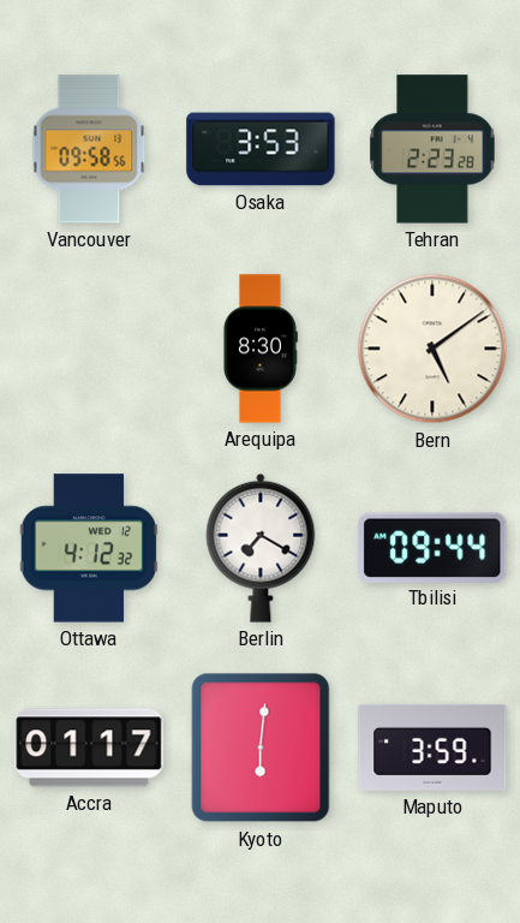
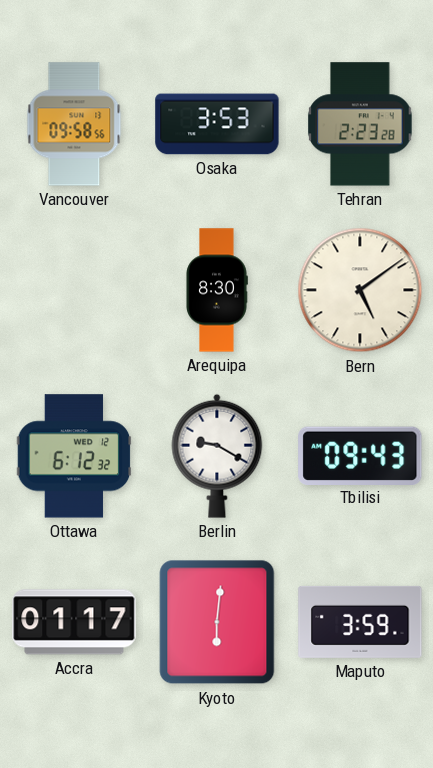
Ottawa: 4:12 -> 6:12
Berlin: 7:20 -> 9:20
Tbilisi: 09:44 -> 09:43
